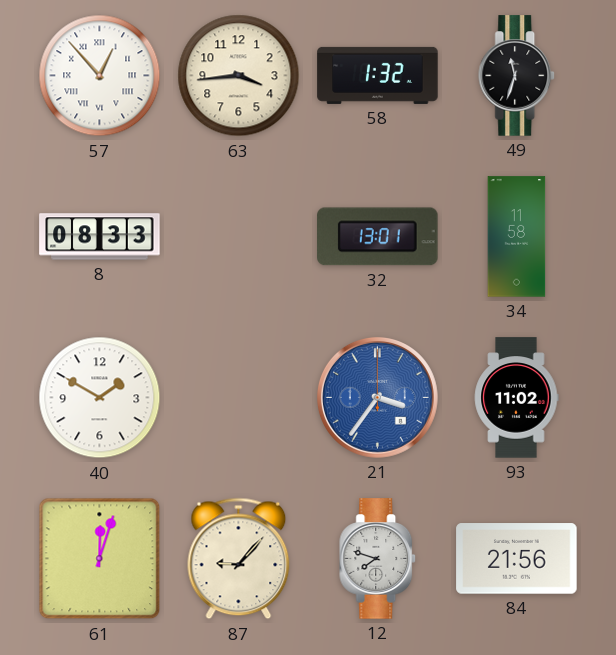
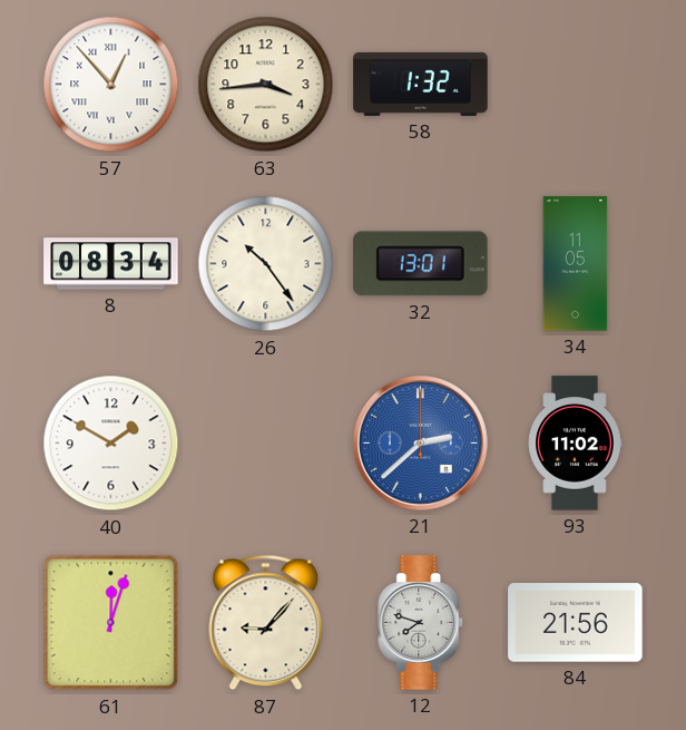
49: 11:33 -> none
8: 08:33 -> 08:34
26: none -> 10:24
34: 11:58 -> 11:05
21: 3:36 -> 2:38
